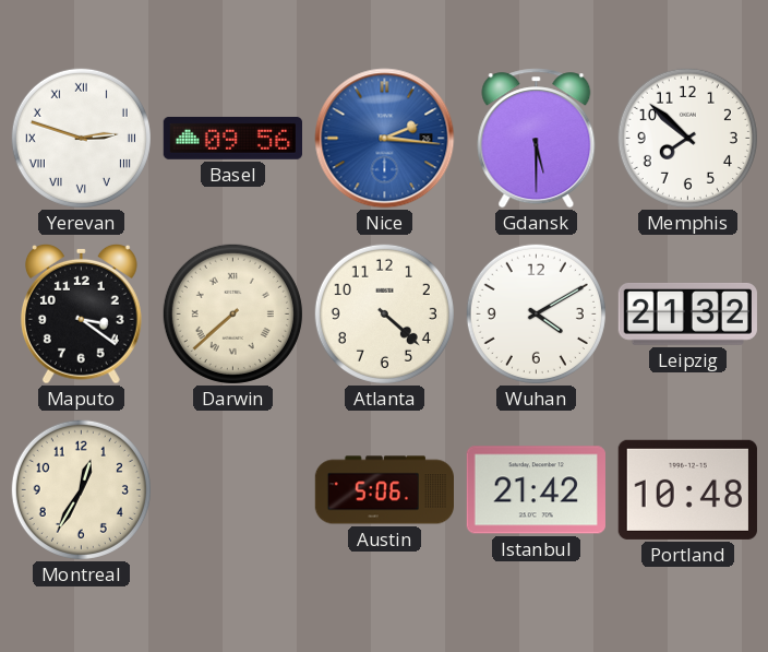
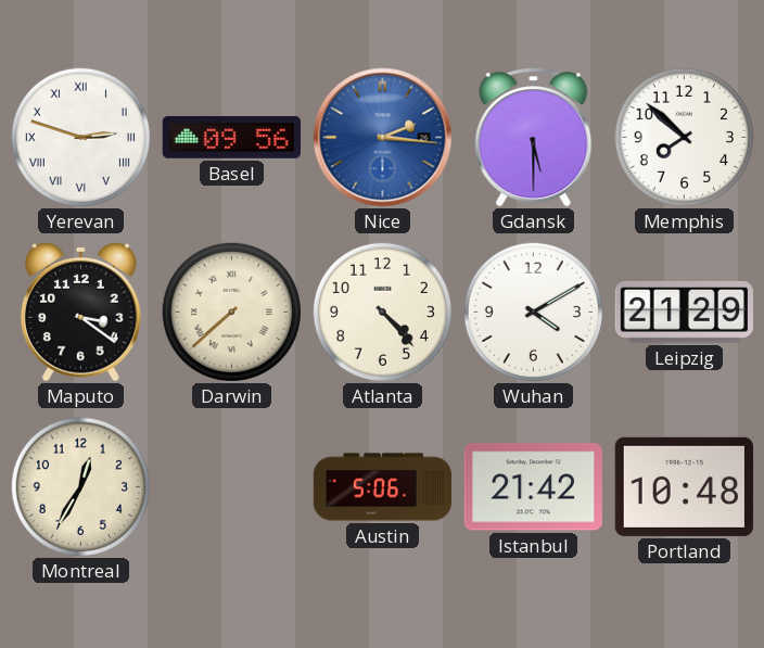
Atlanta: 4:22 -> 4:23
Leipzig: 21:32 -> 21:29
